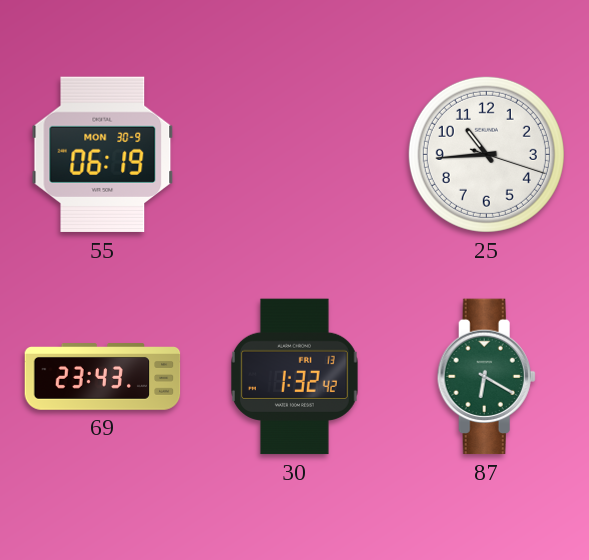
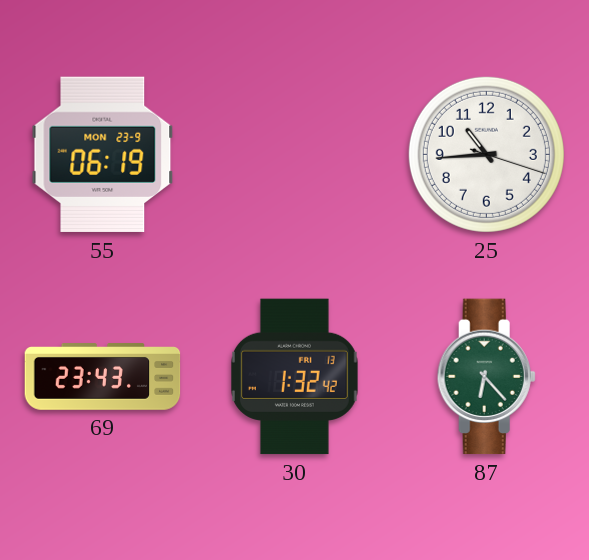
55 date: MON 30-9 -> MON 23-9
87: 6:20 -> 6:23
